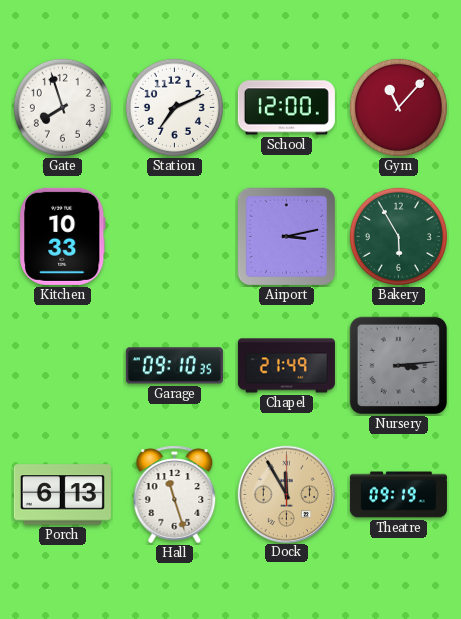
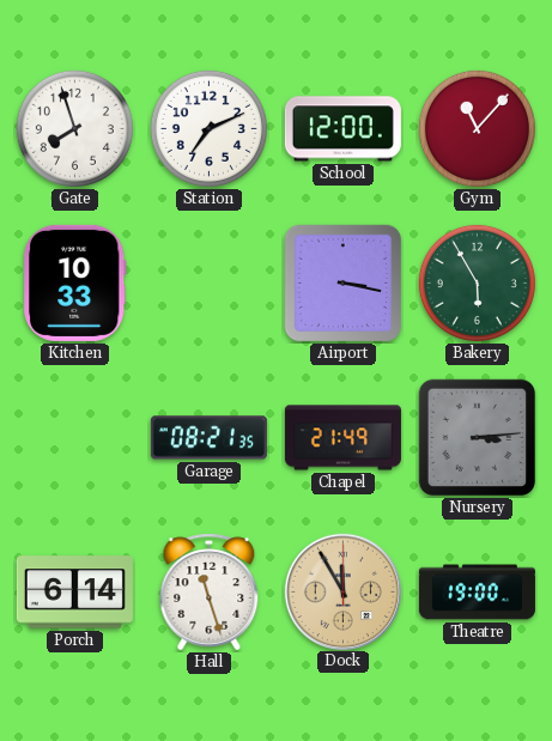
Airport: 3:13 -> 3:17
Garage: 09:10 -> 08:21
Porch: 6:13 -> 6:14
Theatre: 09:19 -> 19:00
